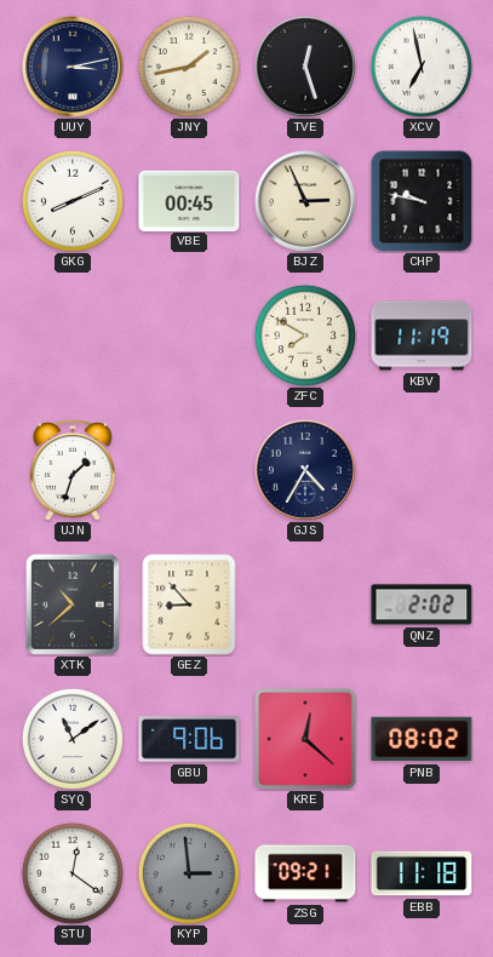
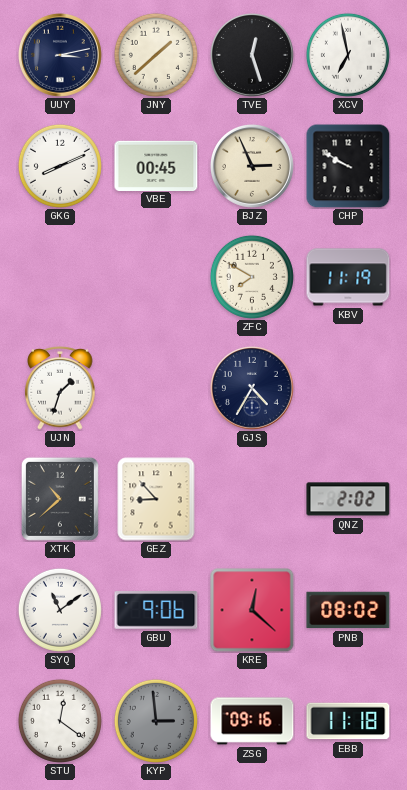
JNY: 1:43 -> 1:38
CHP: 9:47 -> 9:50
ZSG: 09:21 -> 09:16
